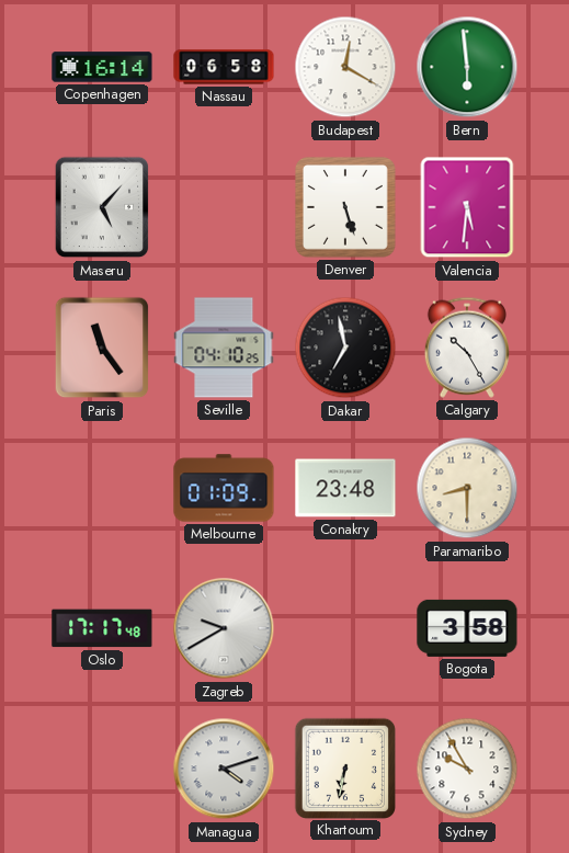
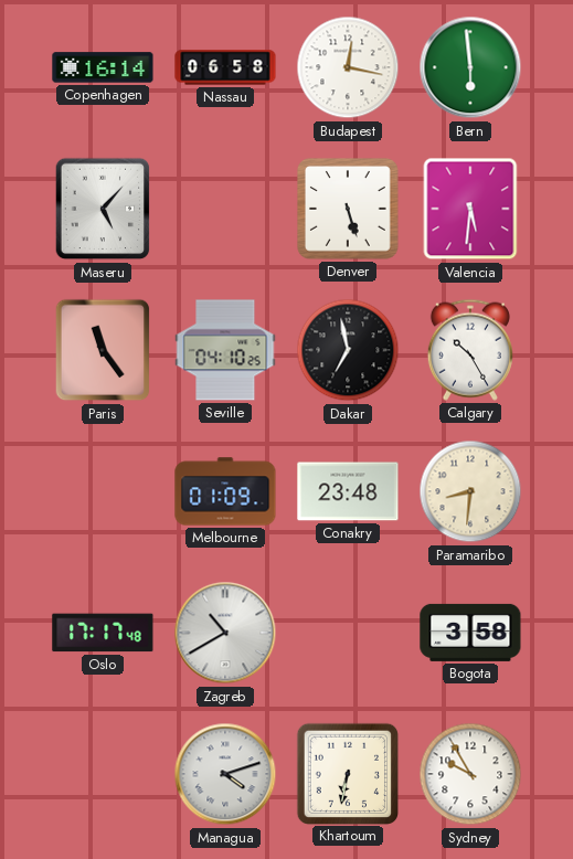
Budapest: 12:20 -> 12:17
Paramaribo: 8:30 -> 8:31
Zagreb: 9:40 -> 10:40
